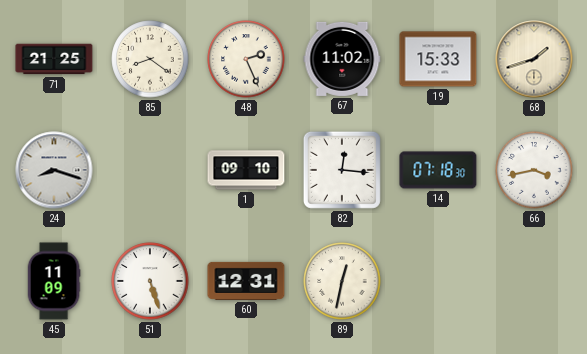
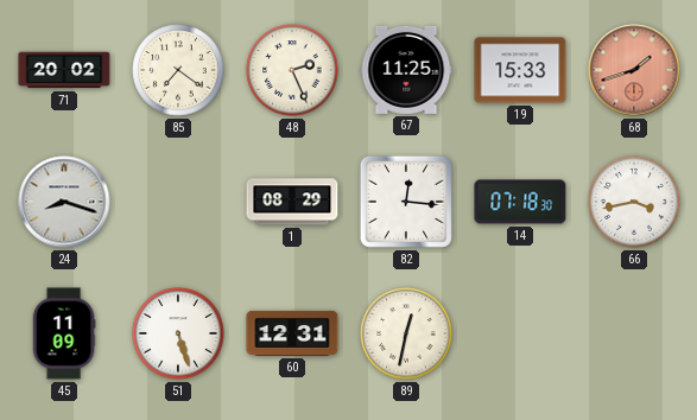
71: 21:25 -> 20:02
85: 8:21 -> 7:21
67: 11:02 -> 11:25
68 dial: cream -> salmon
1: 09:10 -> 08:29
